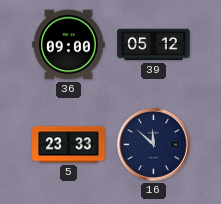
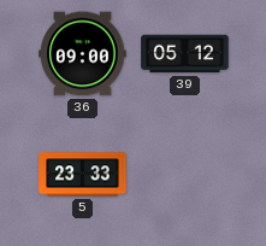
16: 11:52 -> none
